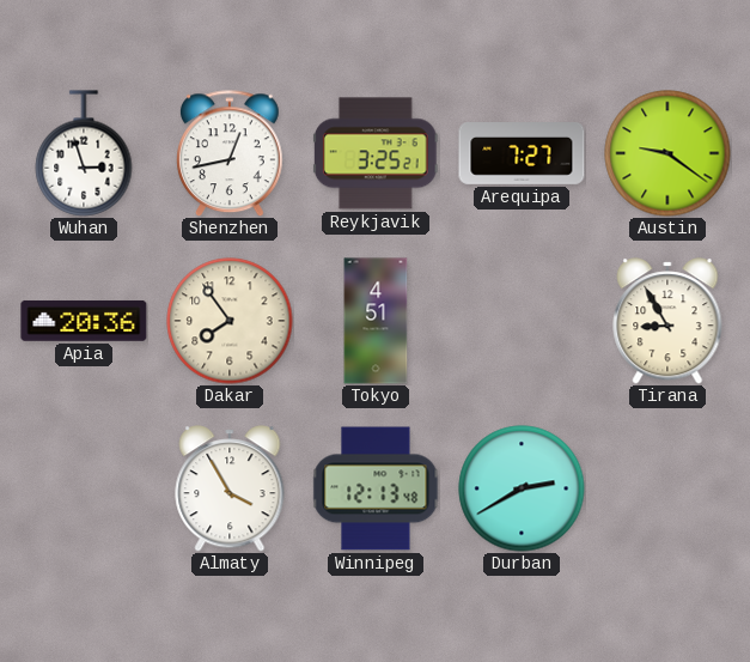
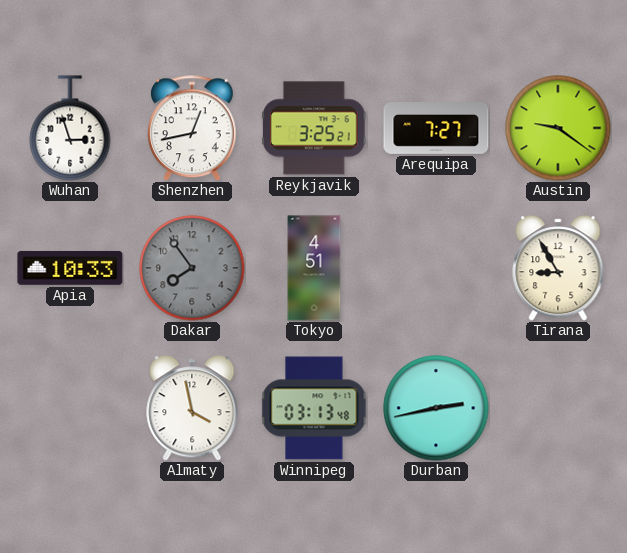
Apia: 20:36 -> 10:33
Dakar dial: cream -> grey
Almaty: 3:55 -> 3:58
Winnipeg: 12:13 -> 03:13
Durban: 2:40 -> 2:43
